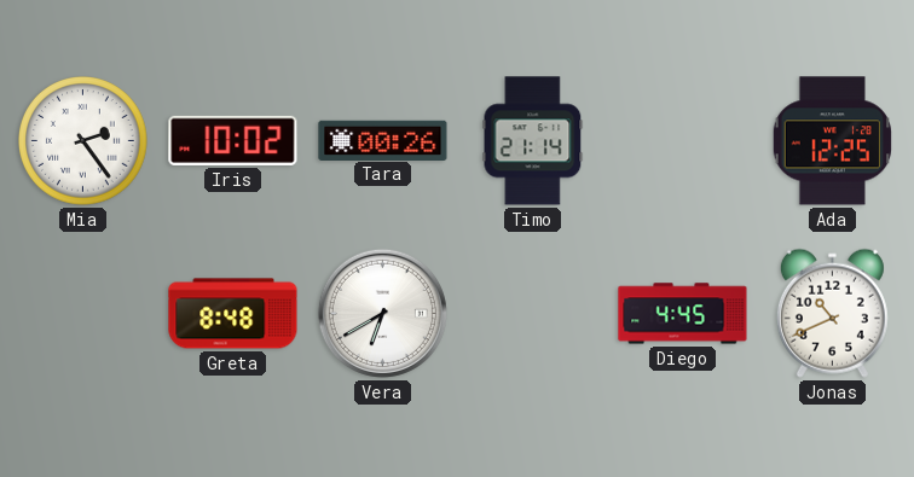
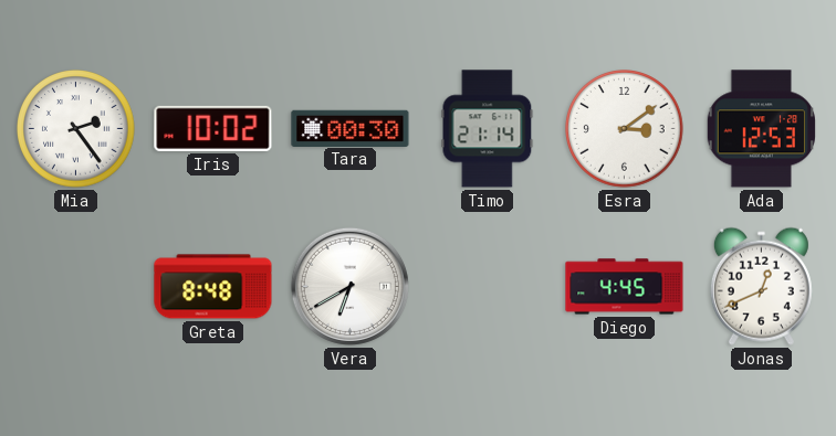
Tara: 00:26 -> 00:30
Esra: none -> 3:09
Ada: 12:25 -> 12:53
Jonas: 10:41 -> 12:41
